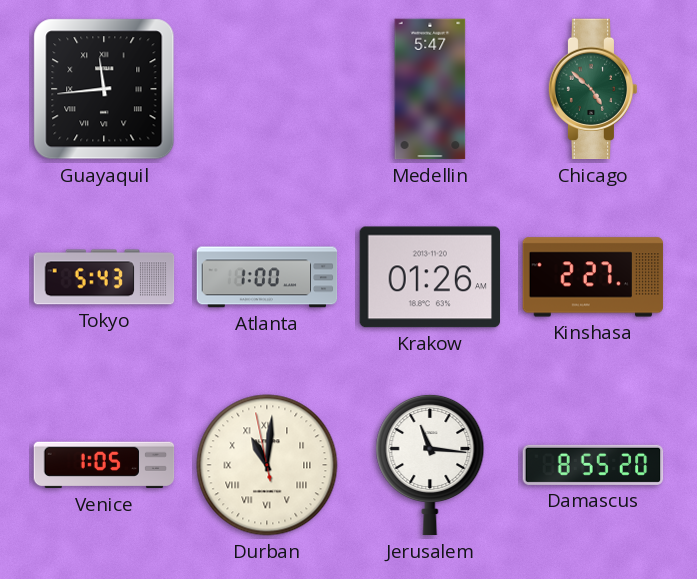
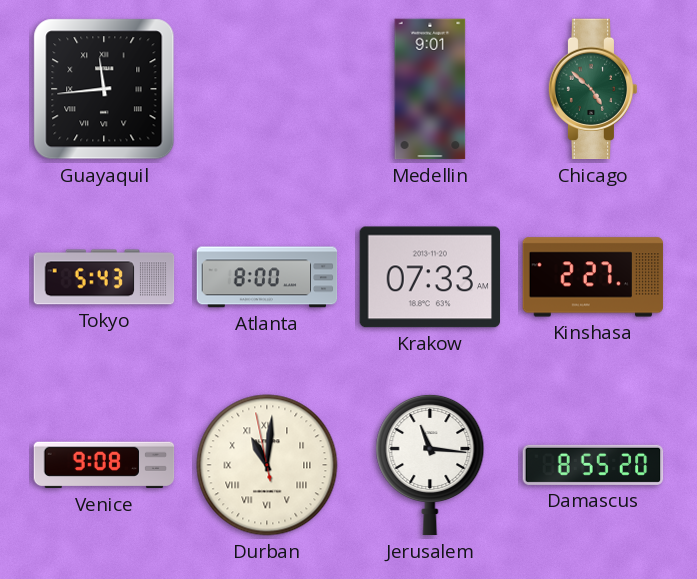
Medellin: 5:47 -> 9:01
Atlanta: 1:00 -> 8:00
Krakow: 01:26 -> 07:33
Venice: 1:05 -> 9:08
